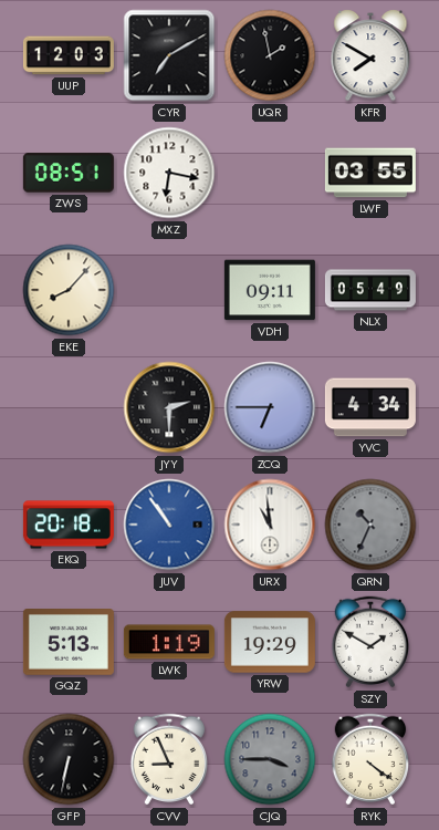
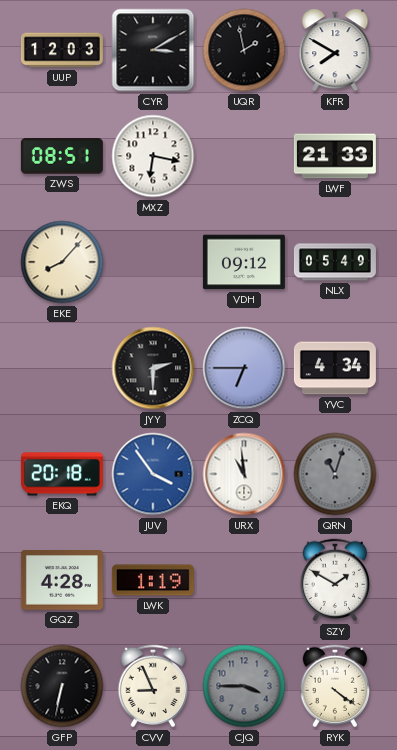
CYR: 7:10 -> 3:10
LWF: 03:55 -> 21:33
VDH: 09:11 -> 09:12
JUV: 10:54 -> 3:54
QRN: 10:34 -> 11:03
GQZ: 5:13 -> 4:28
YRW: 19:29 -> none
